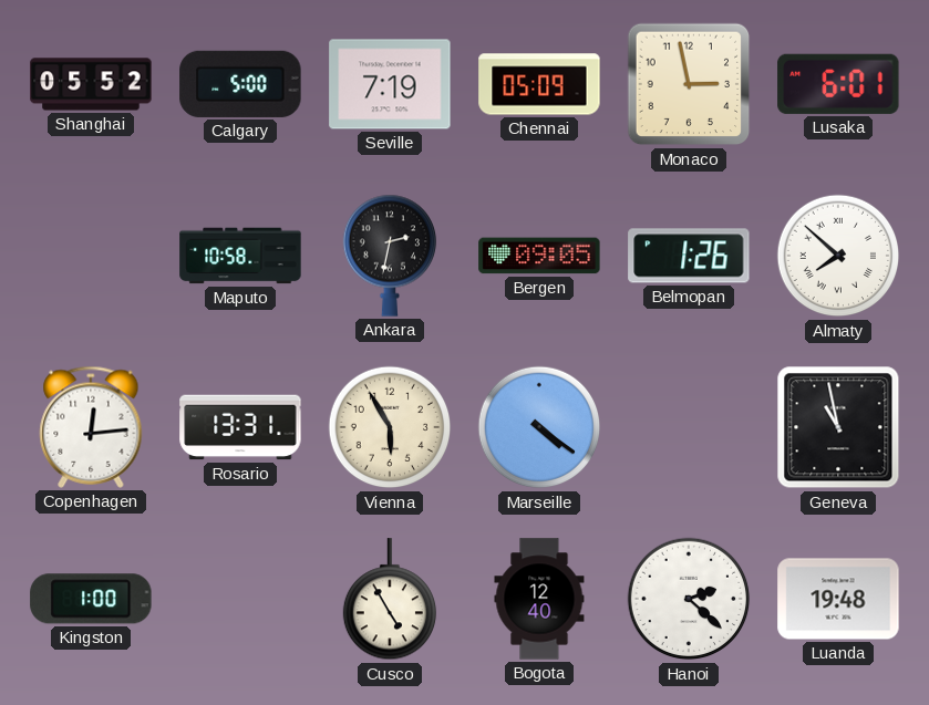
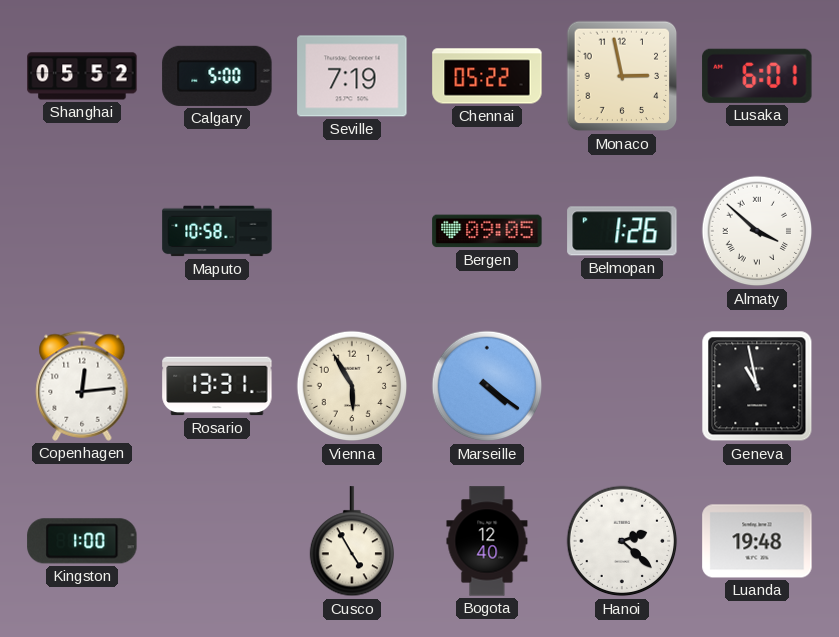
Chennai: 05:09 -> 05:22
Ankara: 2:32 -> none
Almaty: 7:52 -> 3:52
